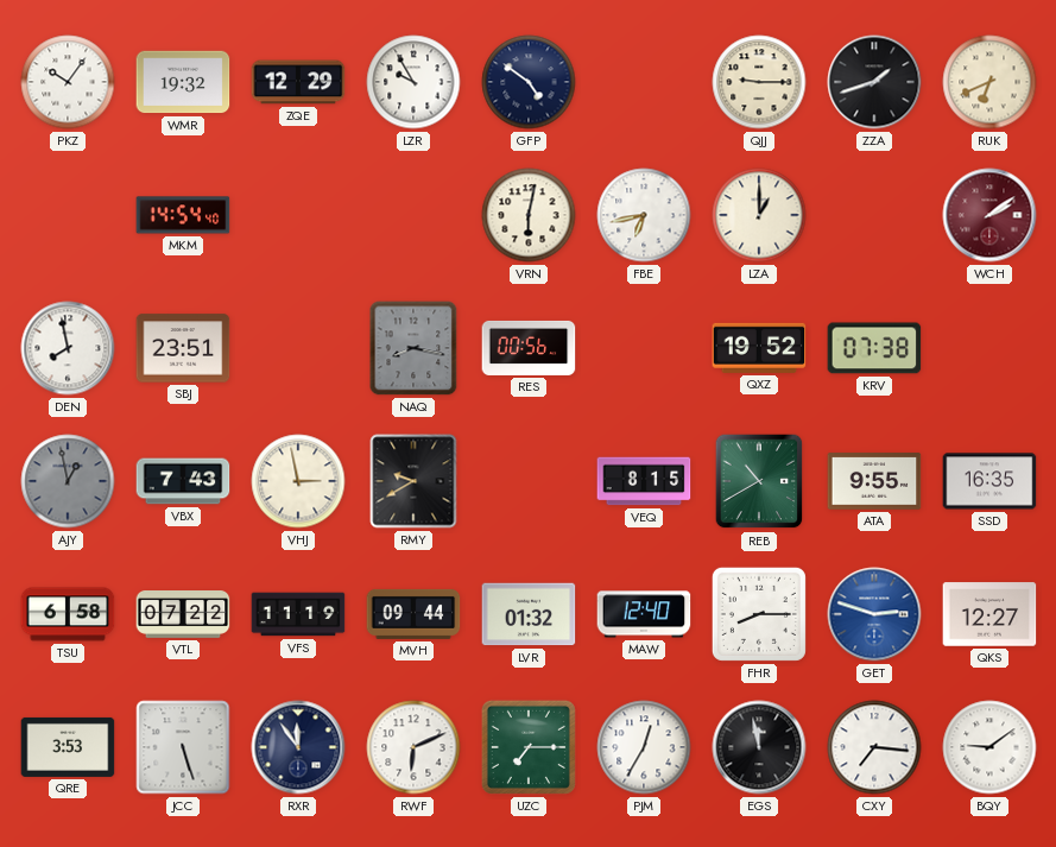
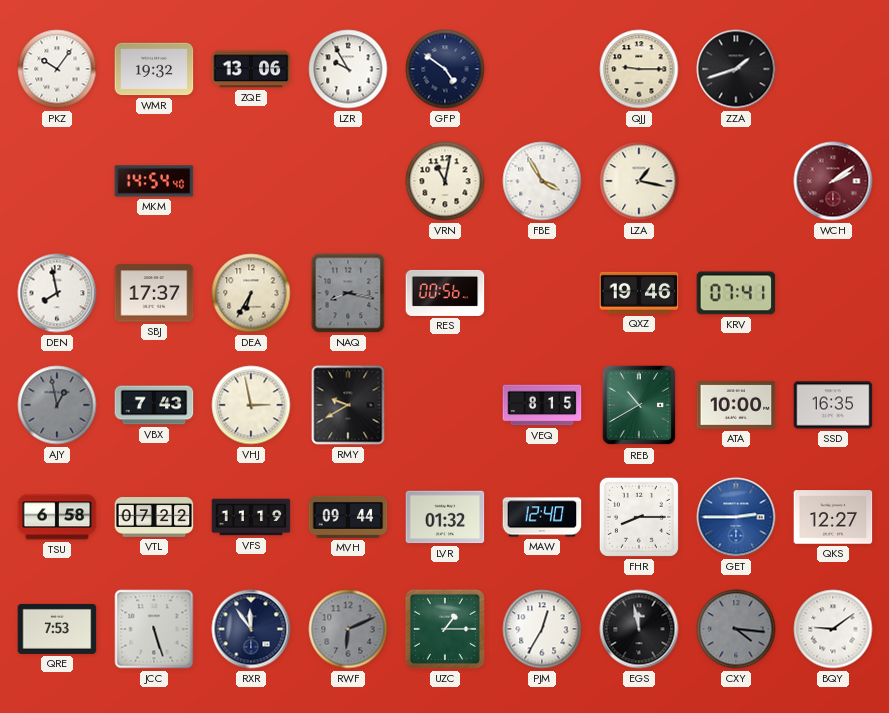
ZQE: 12:29 -> 13:06
RUK: 6:41 -> none
VRN: 6:02 -> 11:02
FBE: 6:43 -> 3:55
LZA: 1:00 -> 1:17
SBJ: 23:51 -> 17:37
DEA: none -> 6:35
QXZ: 19:52 -> 19:46
KRV: 07:38 -> 07:41
ATA: 9:55 -> 10:00
GET: 2:48 -> 2:45
QRE: 3:53 -> 7:53
RWF dial: white -> grey
UZC: 7:15 -> 1:15
CXY: 7:16 -> 4:16
CXY dial: white -> grey
